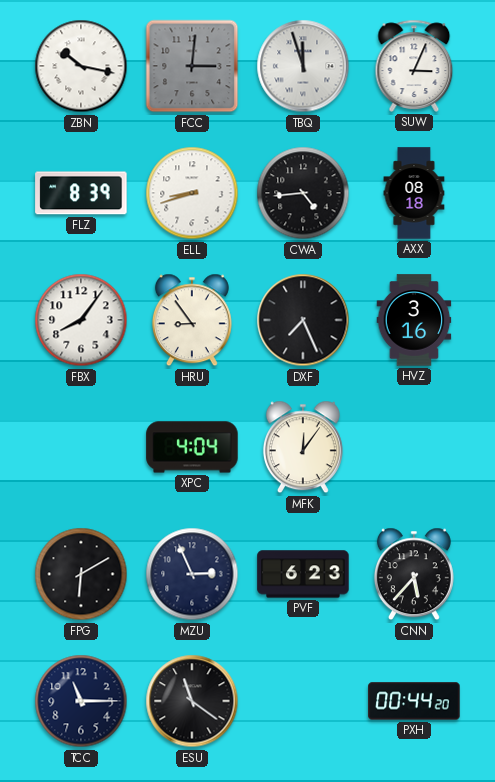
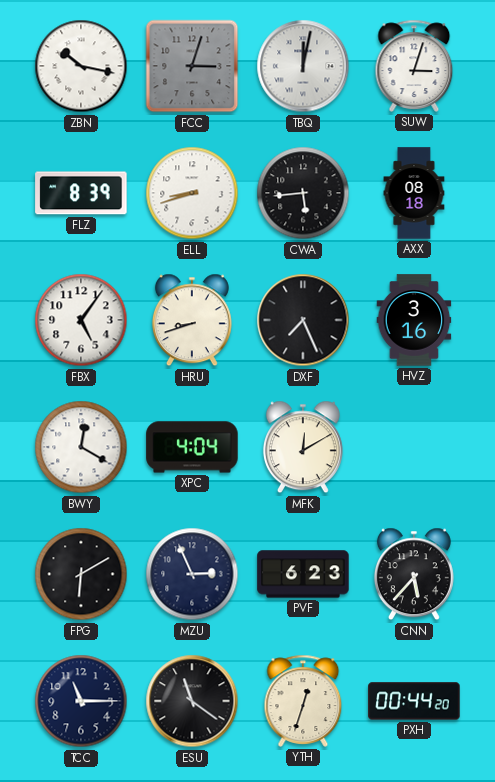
FCC: 3:01 -> 3:03
TBQ: 11:57 -> 12:02
SUW: 3:04 -> 3:03
CWA: 4:44 -> 5:44
FBX: 8:06 -> 5:06
HRU: 8:54 -> 8:42
BWY: none -> 12:20
MFK: 12:06 -> 12:10
YTH: none -> 12:33
